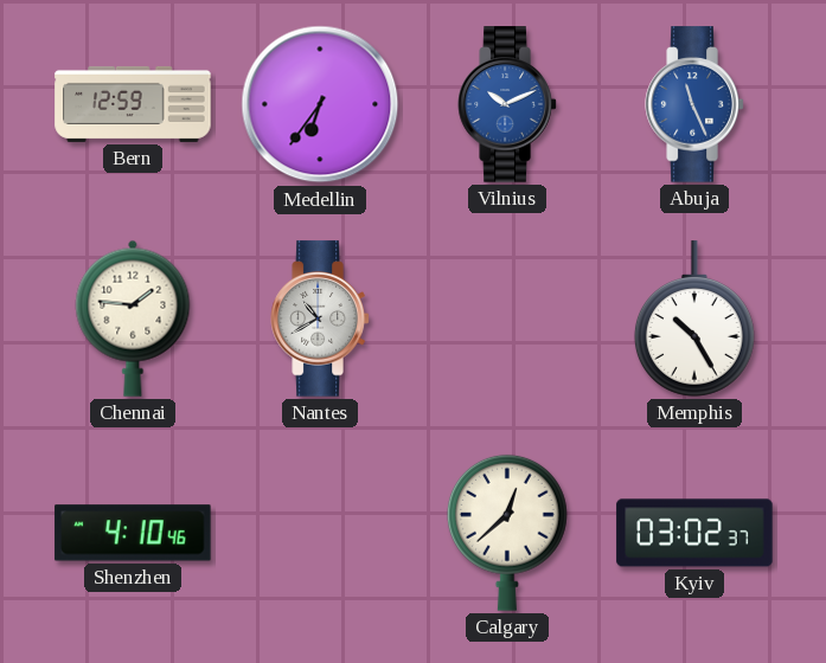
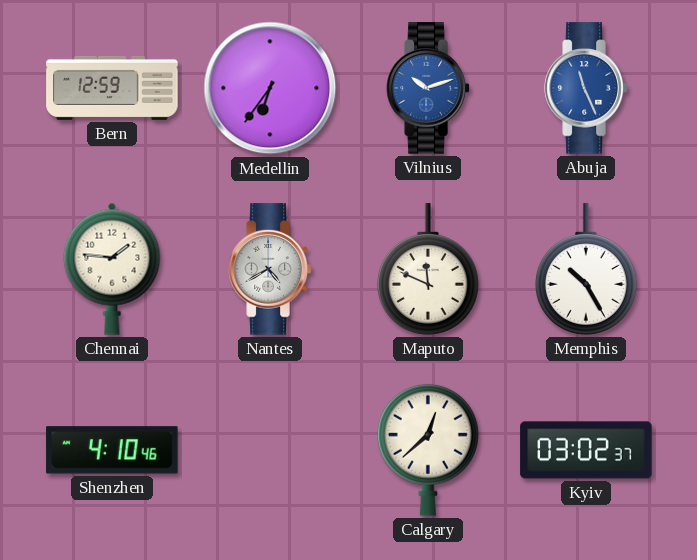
Vilnius: 10:11 -> 10:12
Nantes: 10:40 -> 4:40
Maputo: none -> 11:49
